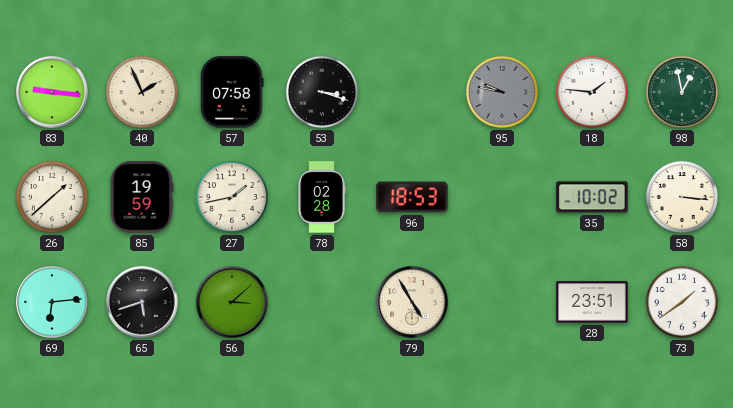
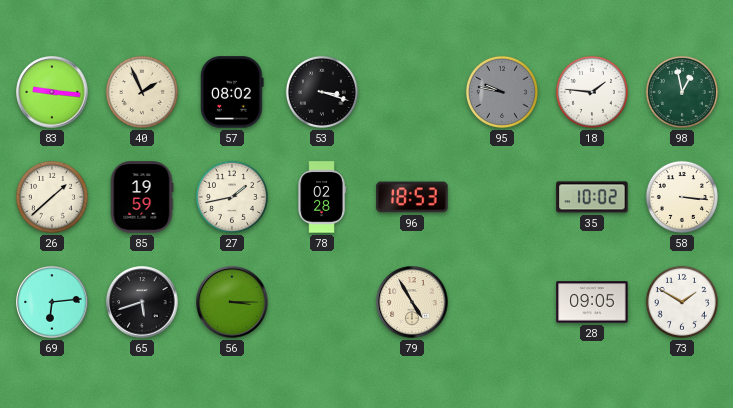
57: 07:58 -> 08:02
56: 3:08 -> 3:15
28: 23:51 -> 09:05
73: 1:39 -> 1:50
